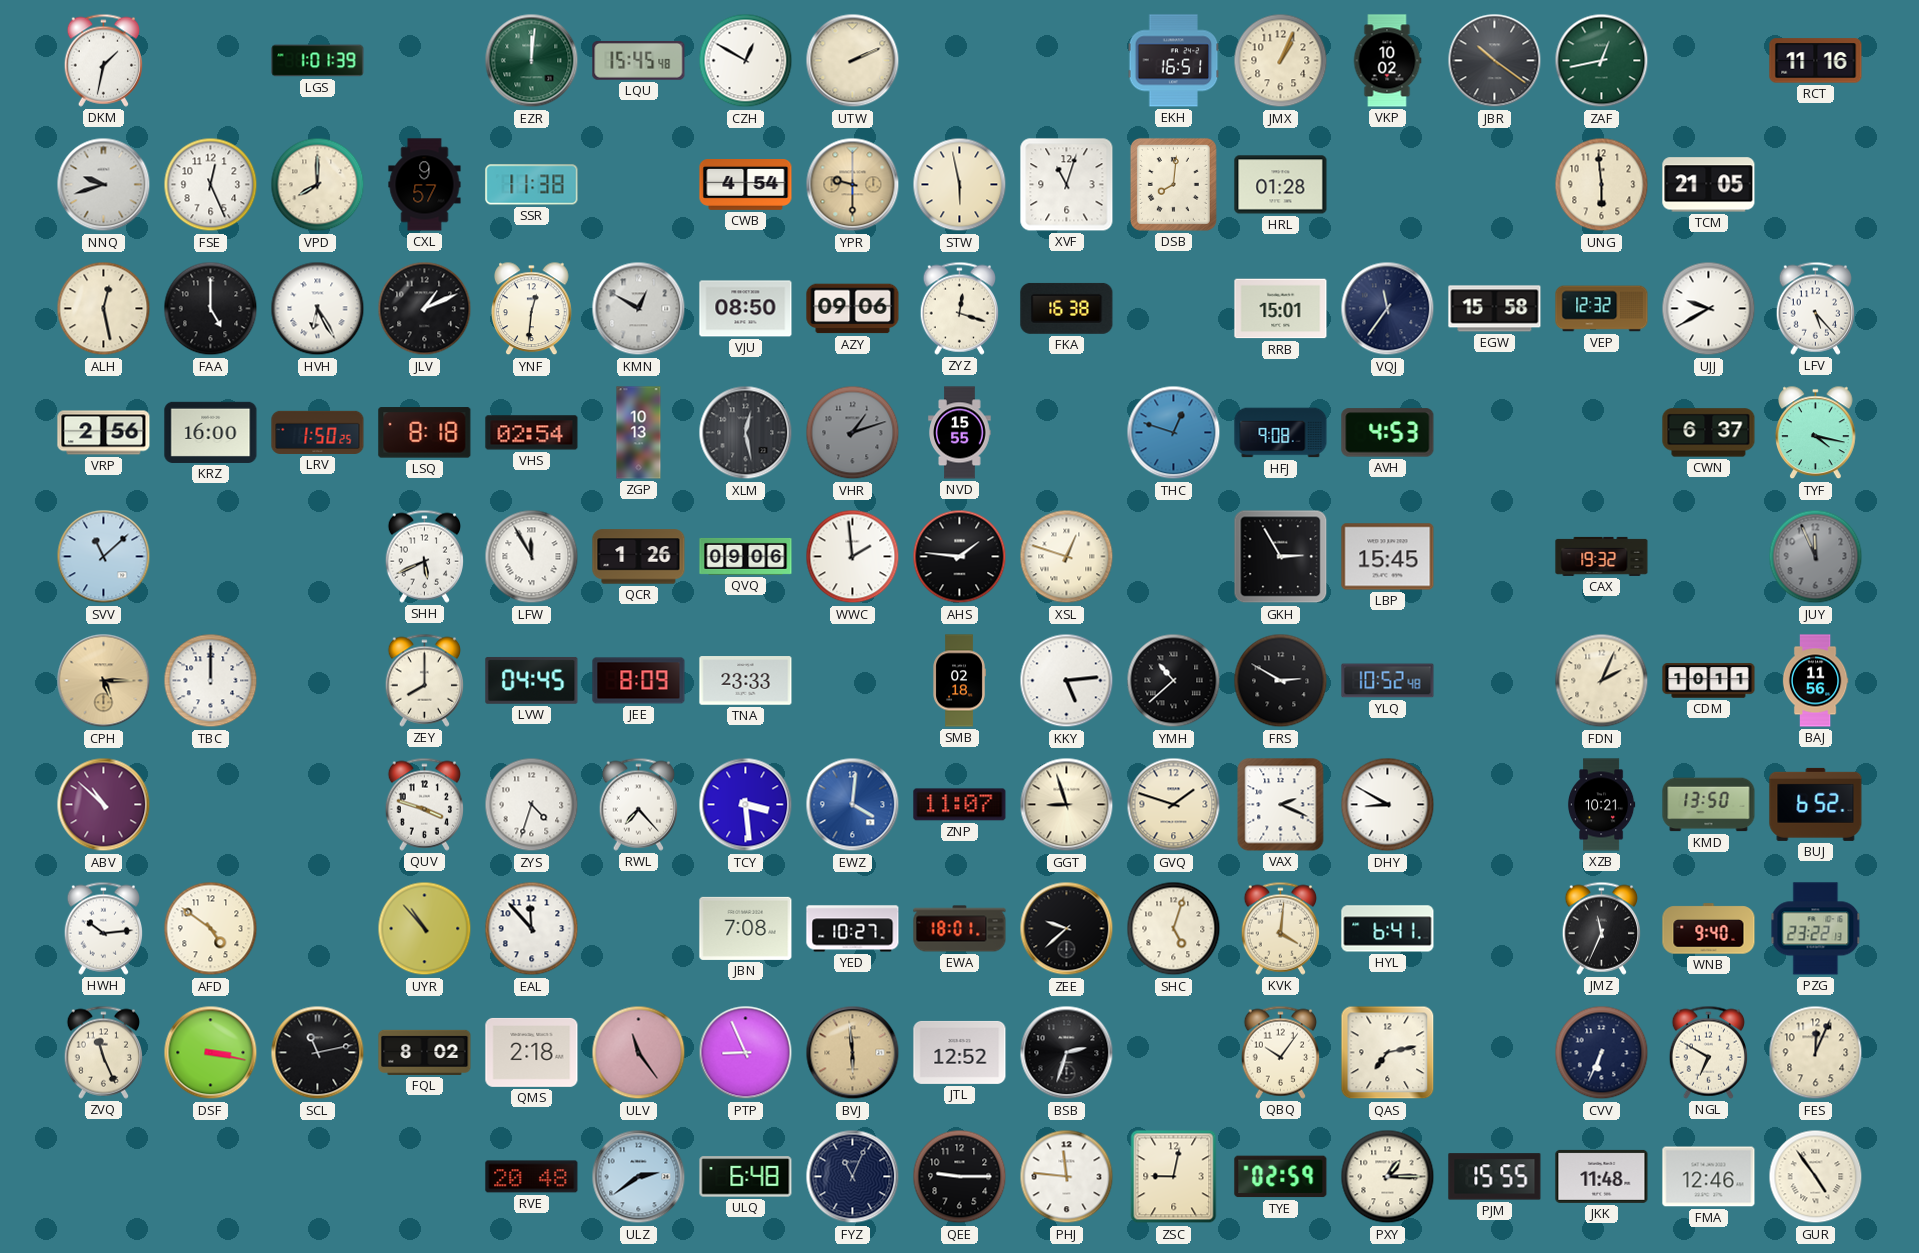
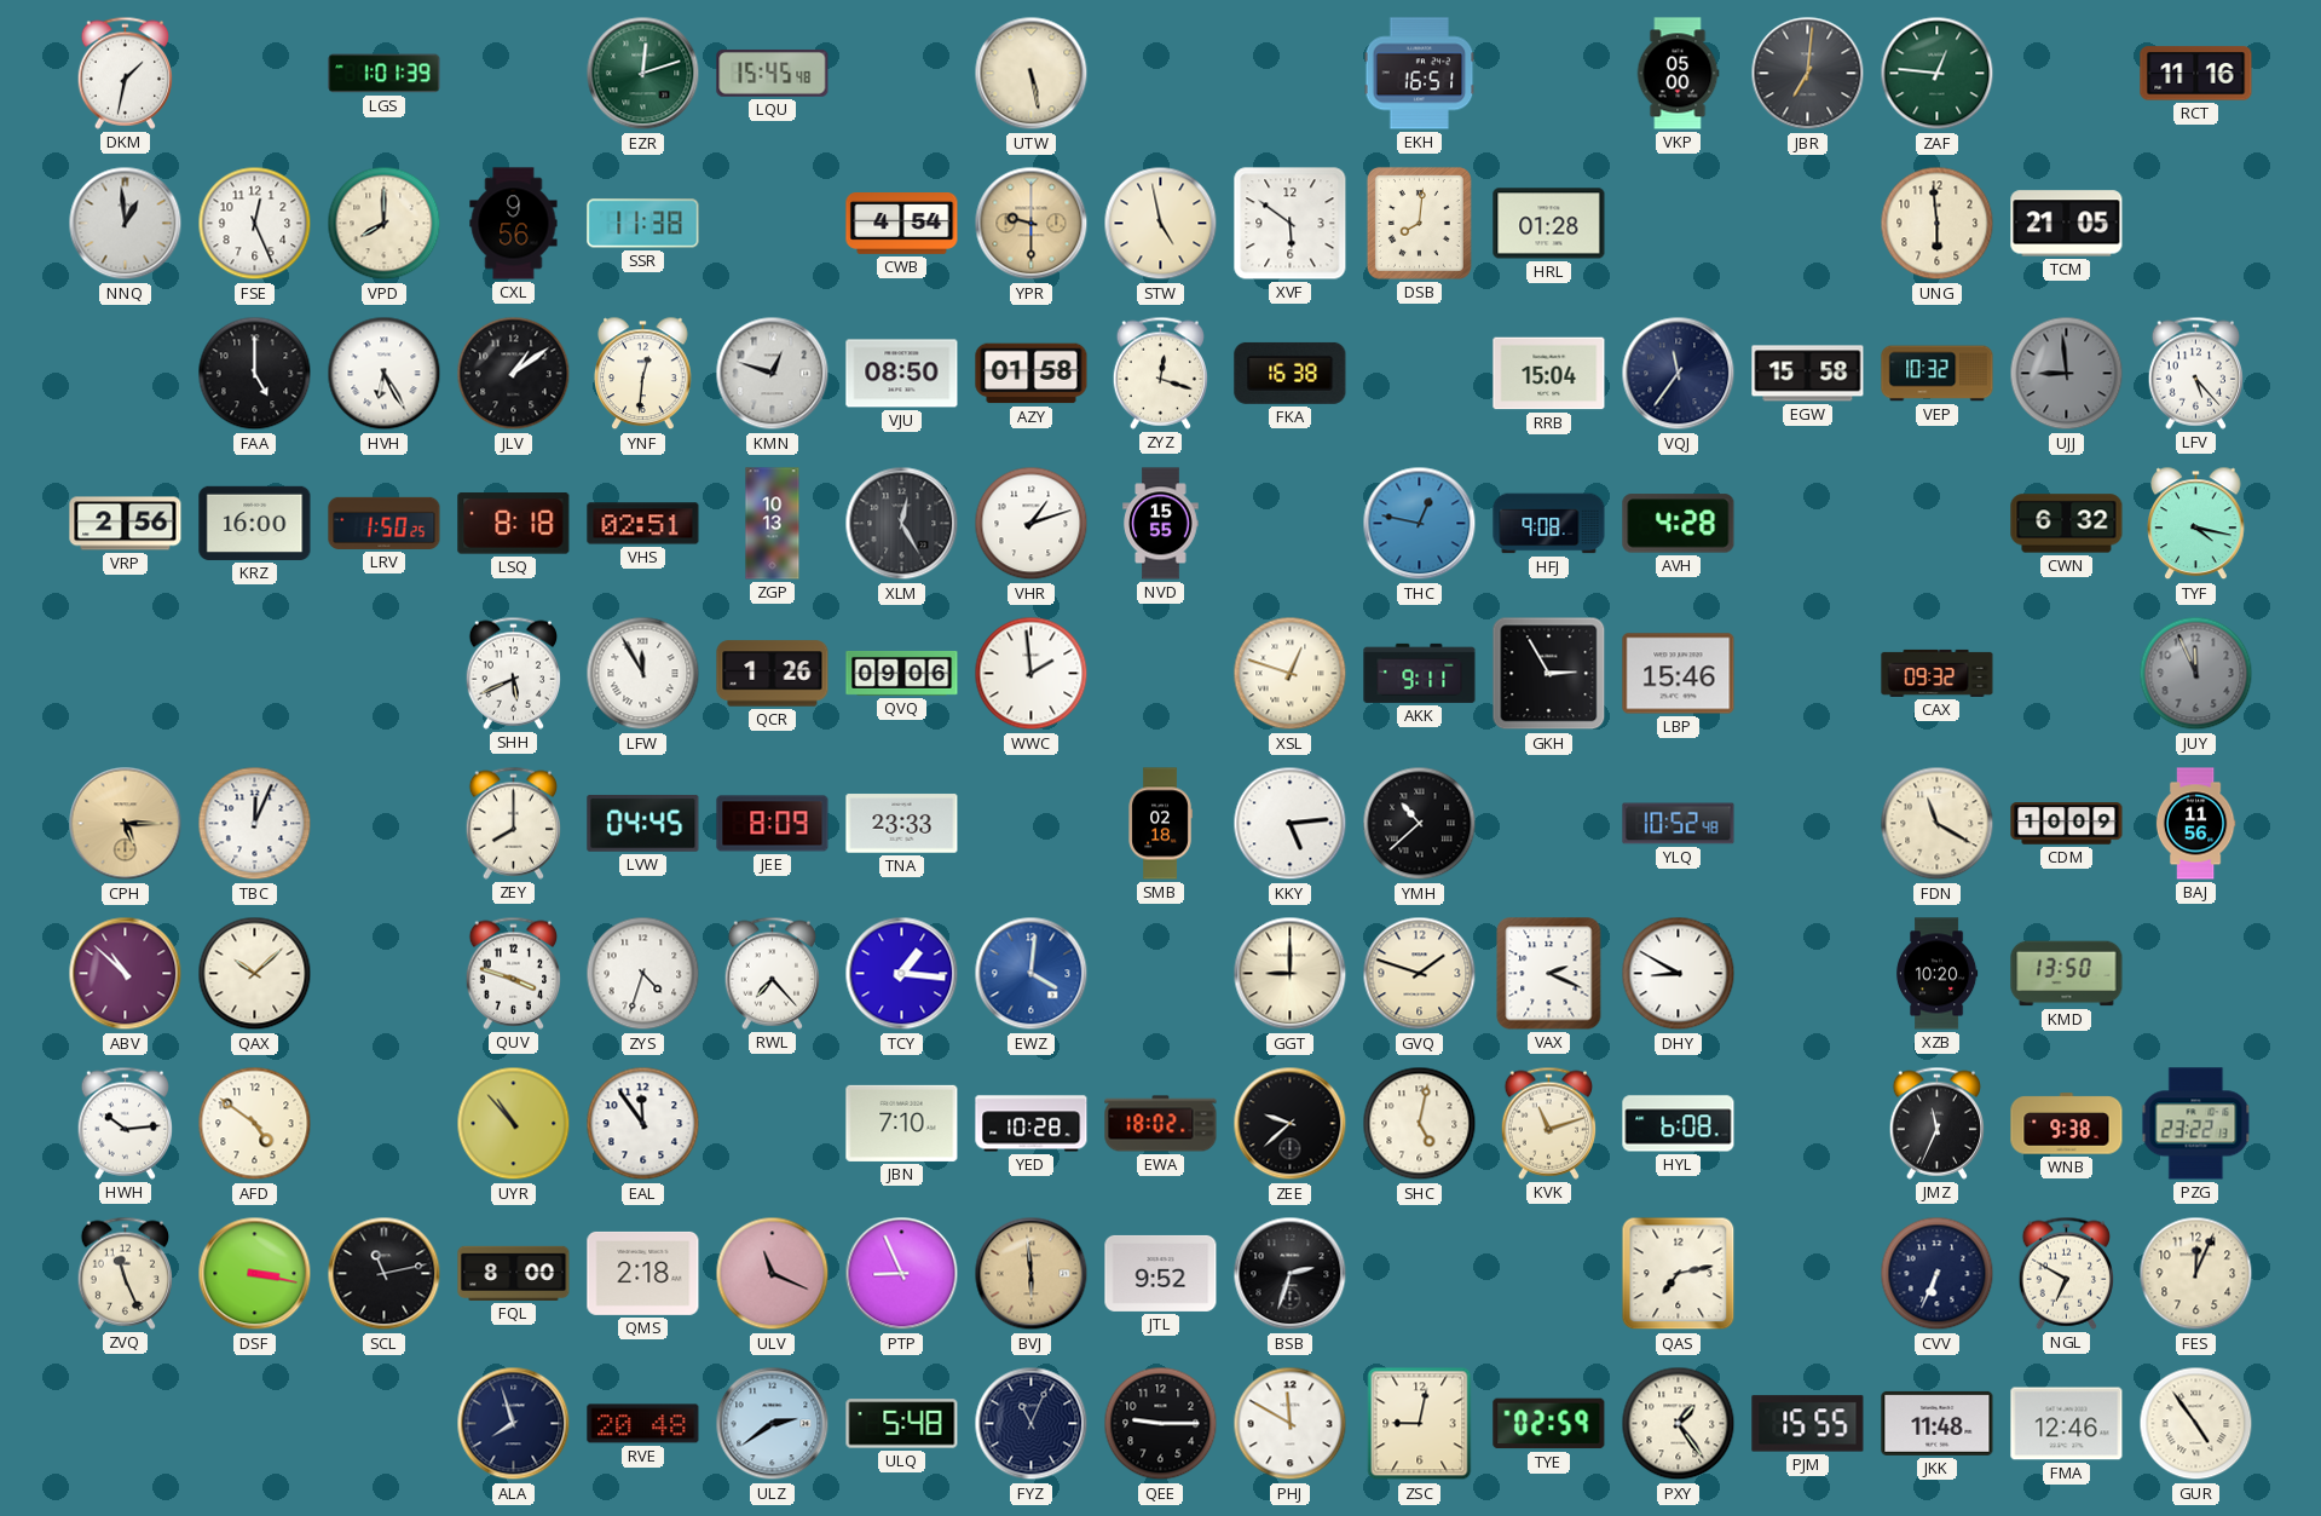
EZR: 12:01 -> 12:12
CZH: 12:50 -> none
UTW: 2:11 -> 5:28
JMX: 1:04 -> none
VKP: 10:02 -> 05:00
JBR: 10:21 -> 7:01
ZAF: 12:43 -> 12:46
NNQ: 9:42 -> 12:59
CXL: 9:57 -> 9:56
STW: 5:58 -> 4:58
XVF: 11:03 -> 5:51
ALH: 12:28 -> none
JLV: 1:11 -> 1:09
KMN: 12:50 -> 12:48
AZY: 09:06 -> 01:58
RRB: 15:01 -> 15:04
VEP: 12:32 -> 10:32
UJJ: 9:40 -> 8:59
UJJ dial: white -> grey
VHS: 02:54 -> 02:51
XLM: 12:28 -> 12:25
VHR dial: grey -> white
THC: 12:48 -> 12:47
AVH: 4:53 -> 4:28
CWN: 6:37 -> 6:32
SVV: 11:08 -> none
AHS: 1:46 -> none
AKK: none -> 9:11
LBP: 15:45 -> 15:46
CAX: 19:32 -> 09:32
TBC: 12:00 -> 12:04
FRS: 2:50 -> none
FDN: 2:04 -> 11:20
CDM: 10:11 -> 10:09
QAX: none -> 10:08
TCY: 3:29 -> 1:16
ZNP: 11:07 -> none
GGT: 8:57 -> 9:00
XZB: 10:21 -> 10:20
BUJ: 6:52 -> none
EAL: 11:53 -> 11:54
JBN: 7:08 -> 7:10
YED: 10:27 -> 10:28
EWA: 18:01 -> 18:02
SHC: 5:03 -> 5:02
KVK: 4:01 -> 11:12
HYL: 6:41 -> 6:08
WNB: 9:40 -> 9:38
FQL: 8:02 -> 8:00
ULV: 11:24 -> 11:19
JTL: 12:52 -> 9:52
QBQ: 10:06 -> none
ALA: none -> 7:57
ULQ: 6:48 -> 5:48
PHJ: 11:46 -> 11:50
PXY: 1:15 -> 1:24
